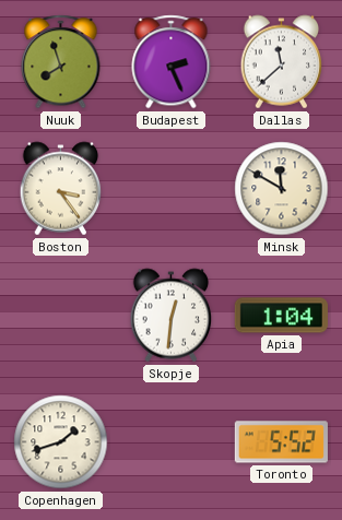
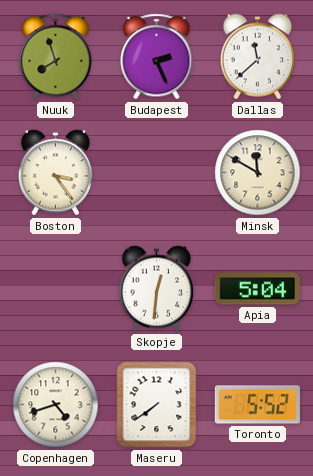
Apia: 1:04 -> 5:04
Copenhagen: 1:42 -> 4:42
Maseru: none -> 7:39
